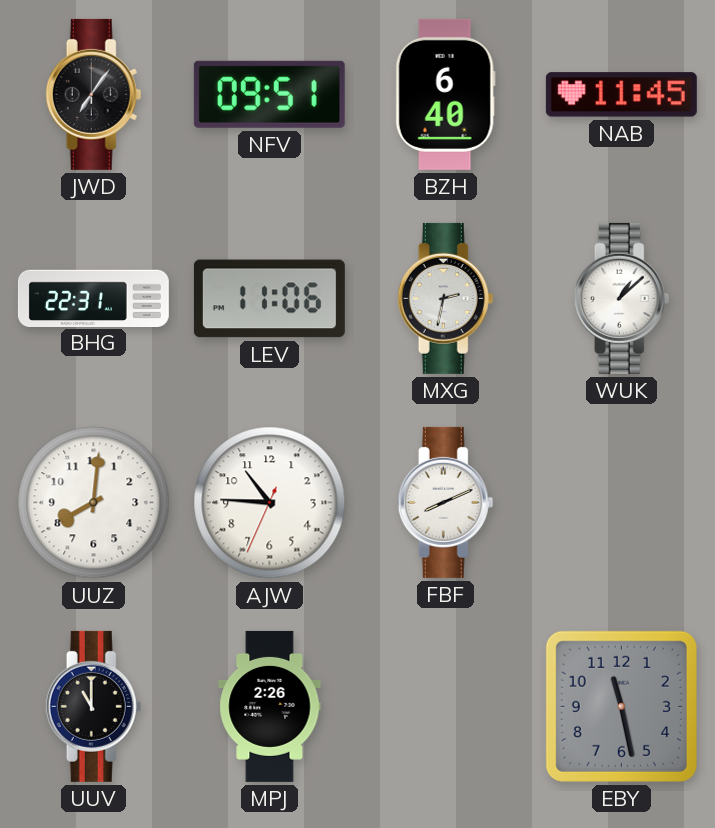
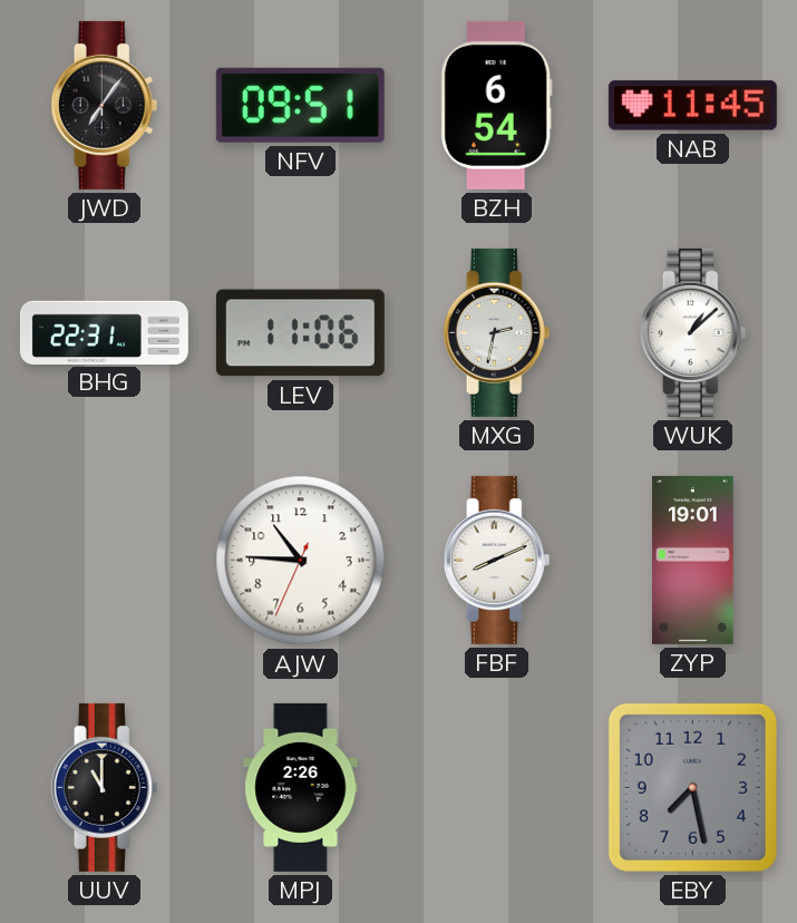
BZH: 6:40 -> 6:54
UUZ: 8:01 -> none
ZYP: none -> 19:01
EBY: 11:28 -> 7:28
